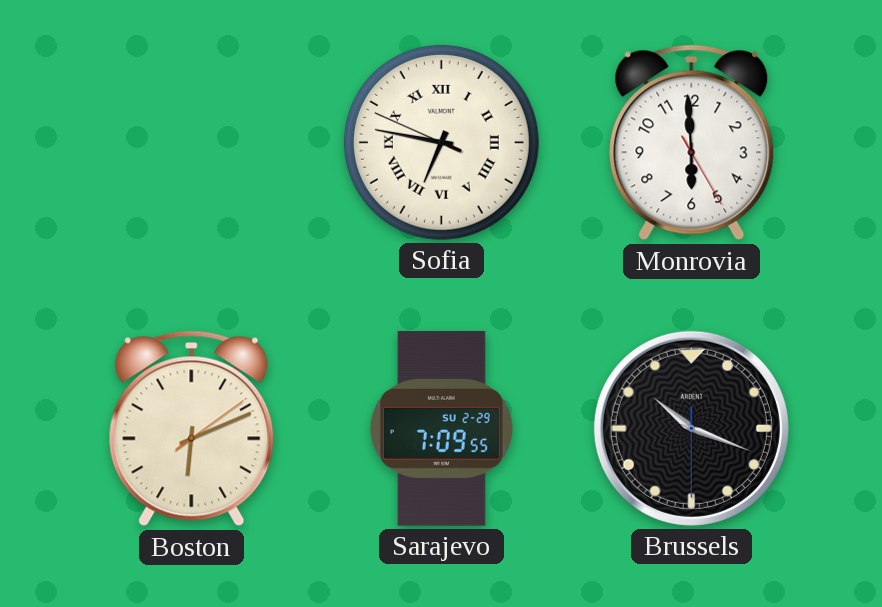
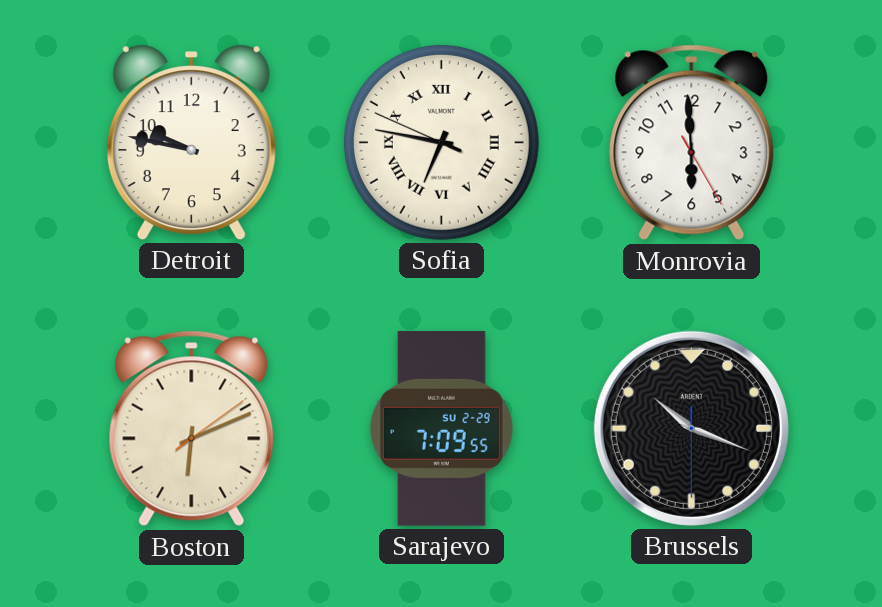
Detroit: none -> 9:47
